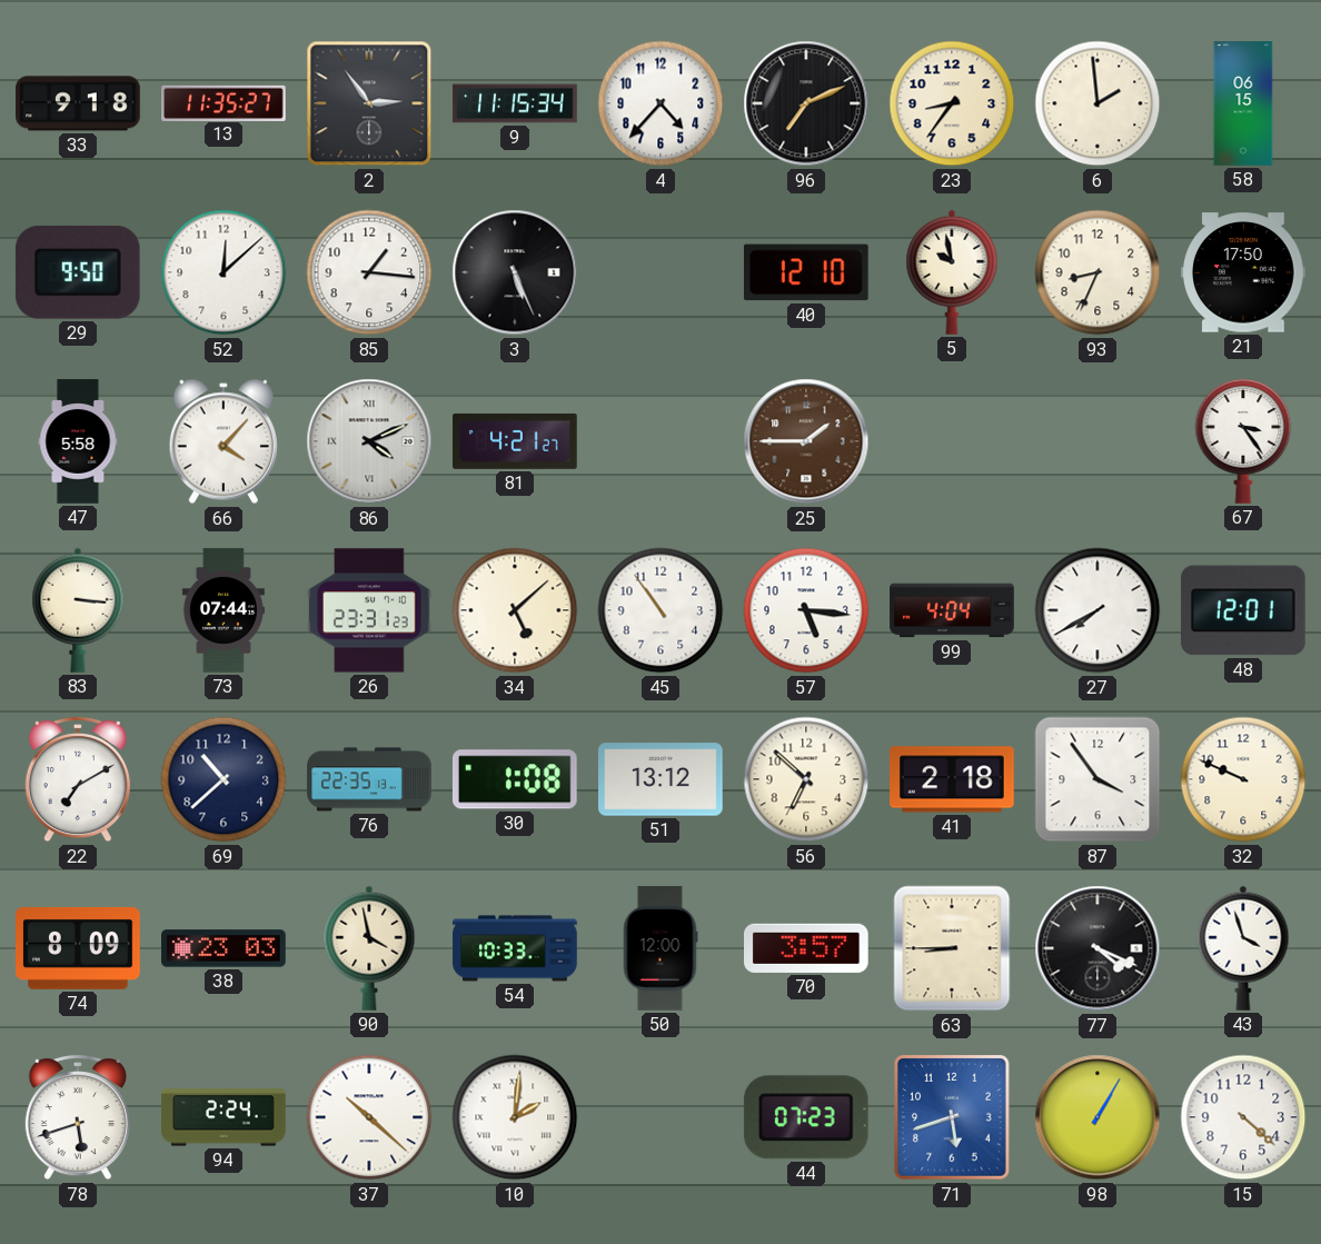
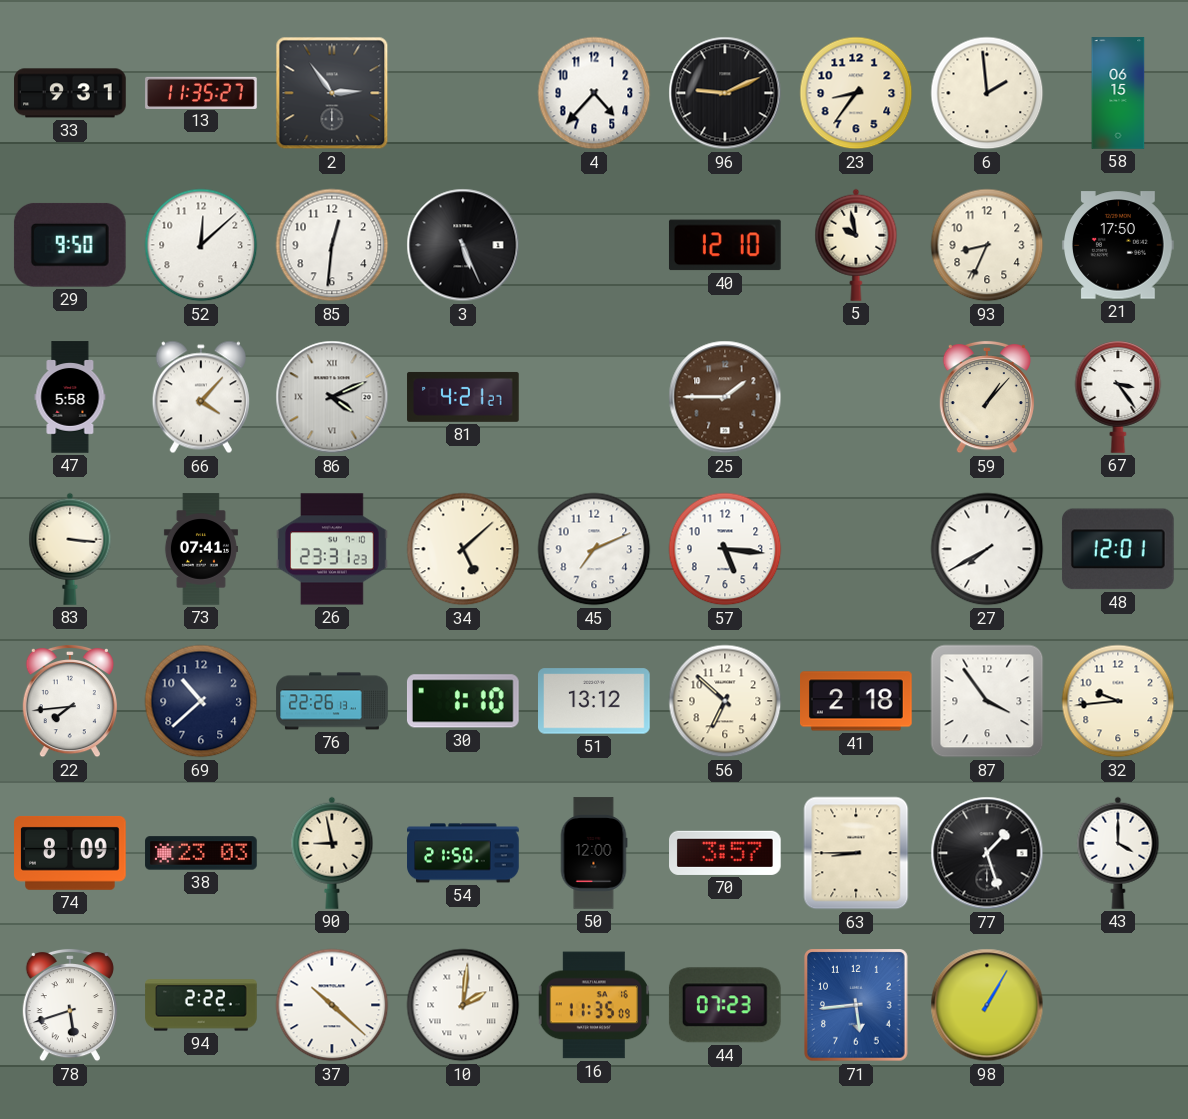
33: 9:18 -> 9:31
9: 11:15 -> none
96: 7:11 -> 9:11
85: 1:16 -> 12:31
59: none -> 1:07
73: 07:44 -> 07:41
45: 10:54 -> 7:11
99: 4:04 -> none
22: 7:10 -> 7:44
76: 22:35 -> 22:26
30: 1:08 -> 1:10
32: 9:49 -> 9:44
90: 3:58 -> 8:58
54: 10:33 -> 21:50
77: 4:19 -> 1:27
43: 3:57 -> 4:00
94: 2:24 -> 2:22
16: none -> 11:35
71: 5:42 -> 5:44
15: 4:22 -> none
